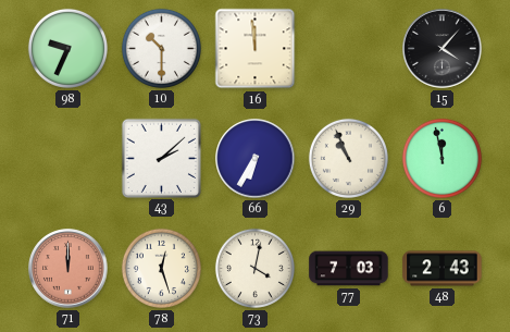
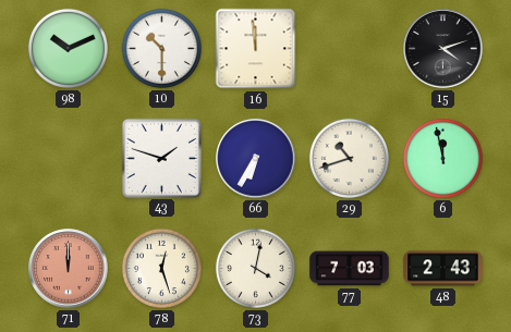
98: 9:34 -> 10:11
15: 4:07 -> 4:12
43: 2:08 -> 1:48
29: 10:56 -> 10:42
